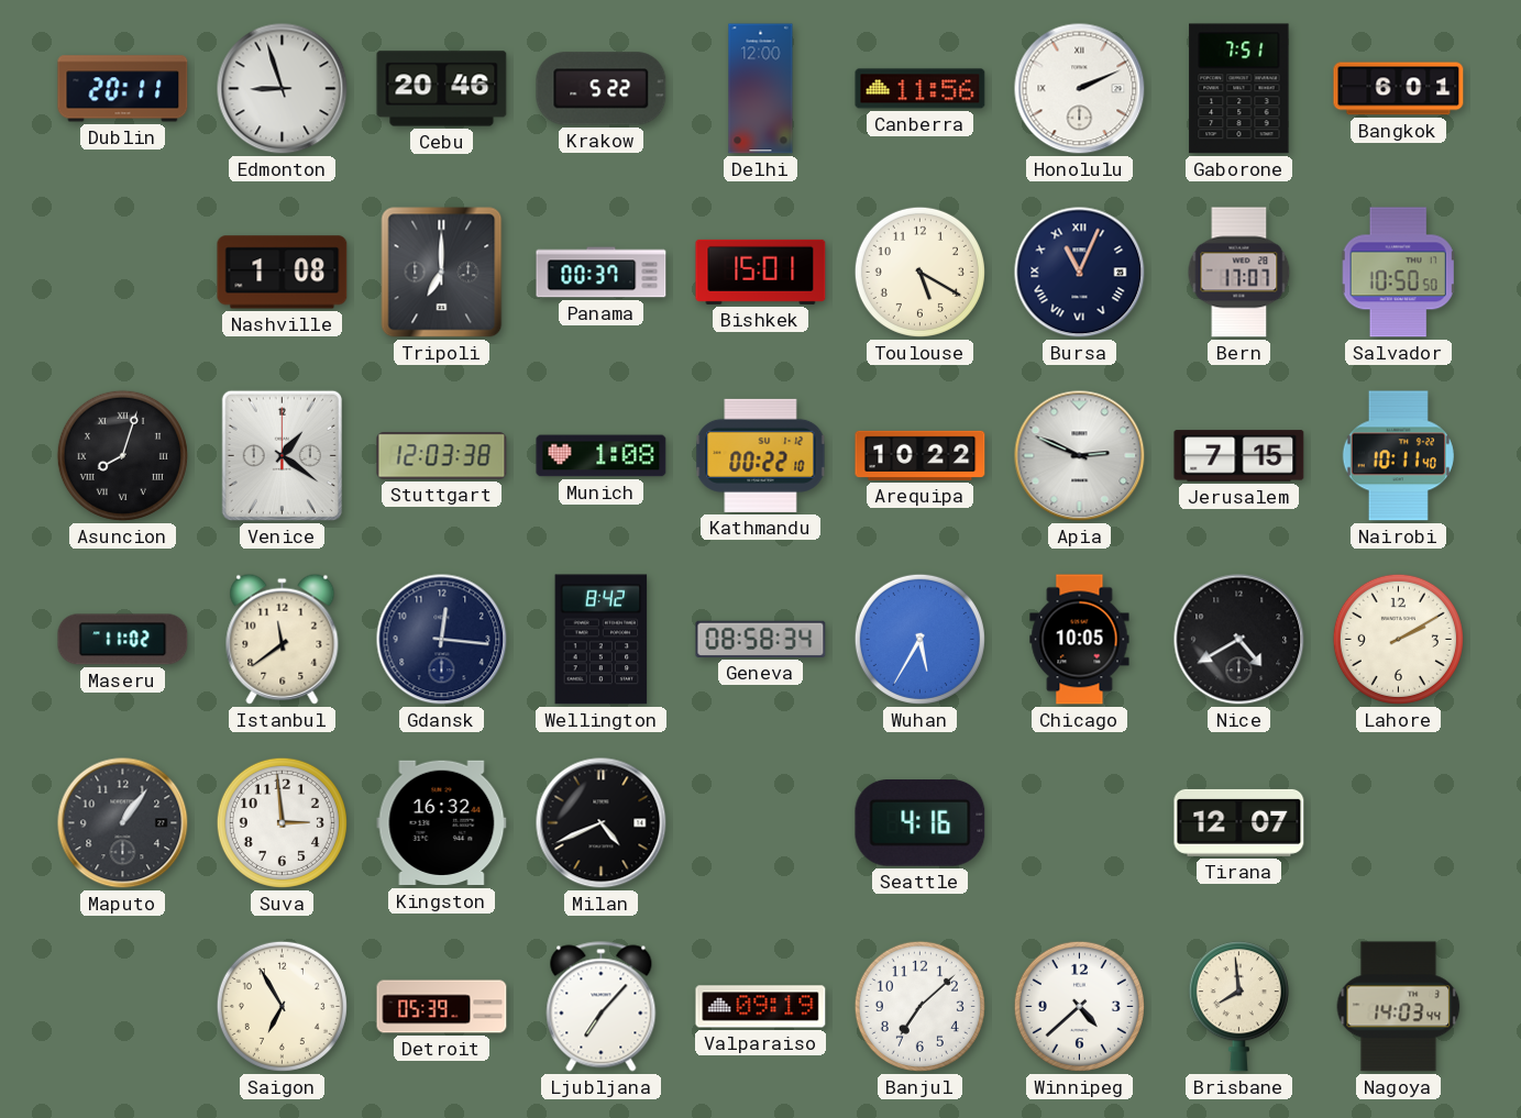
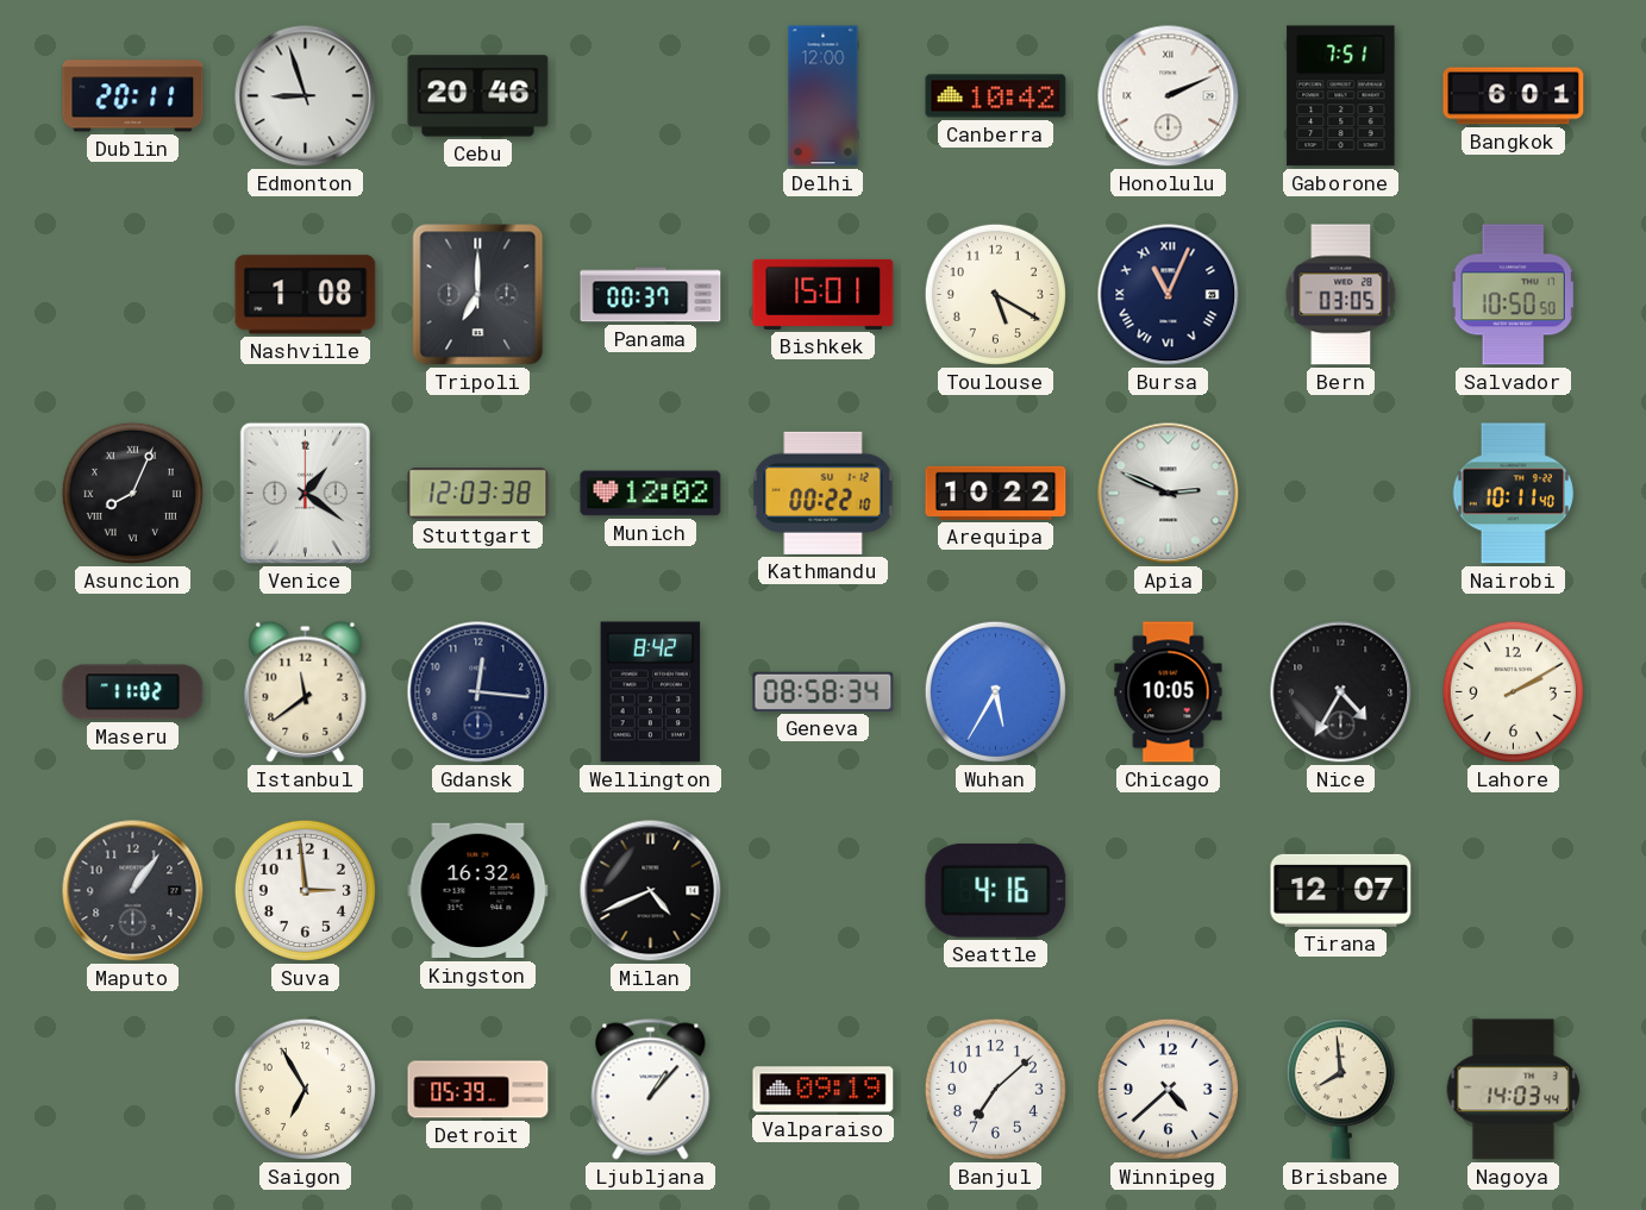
Krakow: 5:22 -> none
Canberra: 11:56 -> 10:42
Bern: 17:07 -> 03:05
Asuncion: 8:03 -> 8:04
Munich: 1:08 -> 12:02
Jerusalem: 7:15 -> none
Nice: 4:40 -> 4:35
Ljubljana: 7:07 -> 1:07
